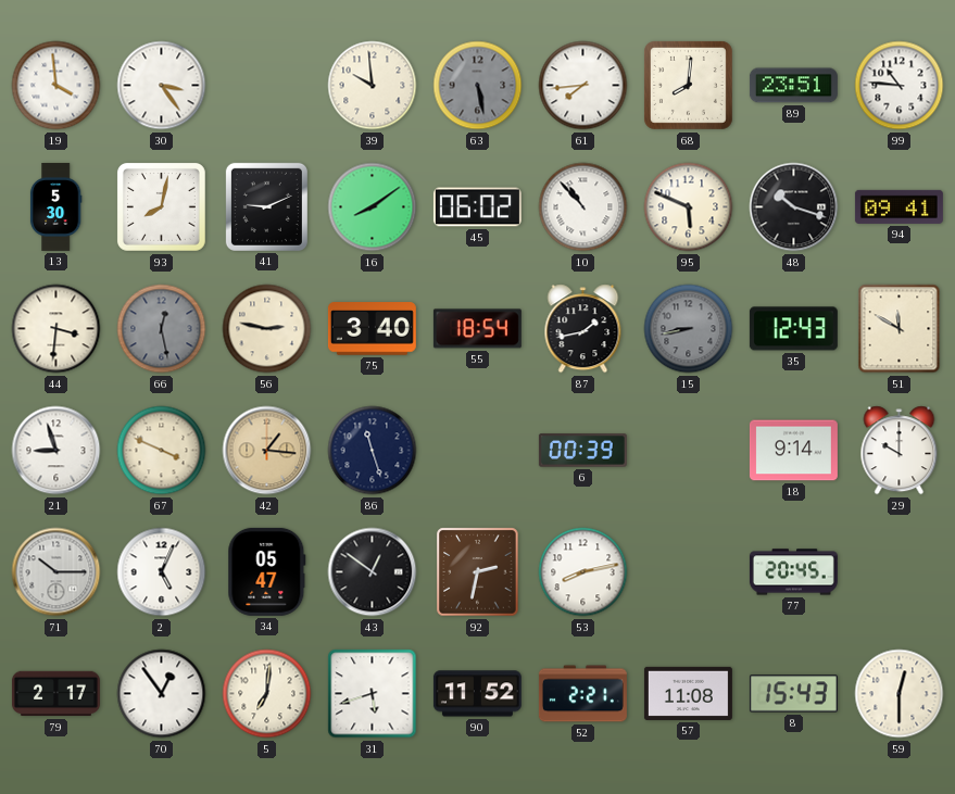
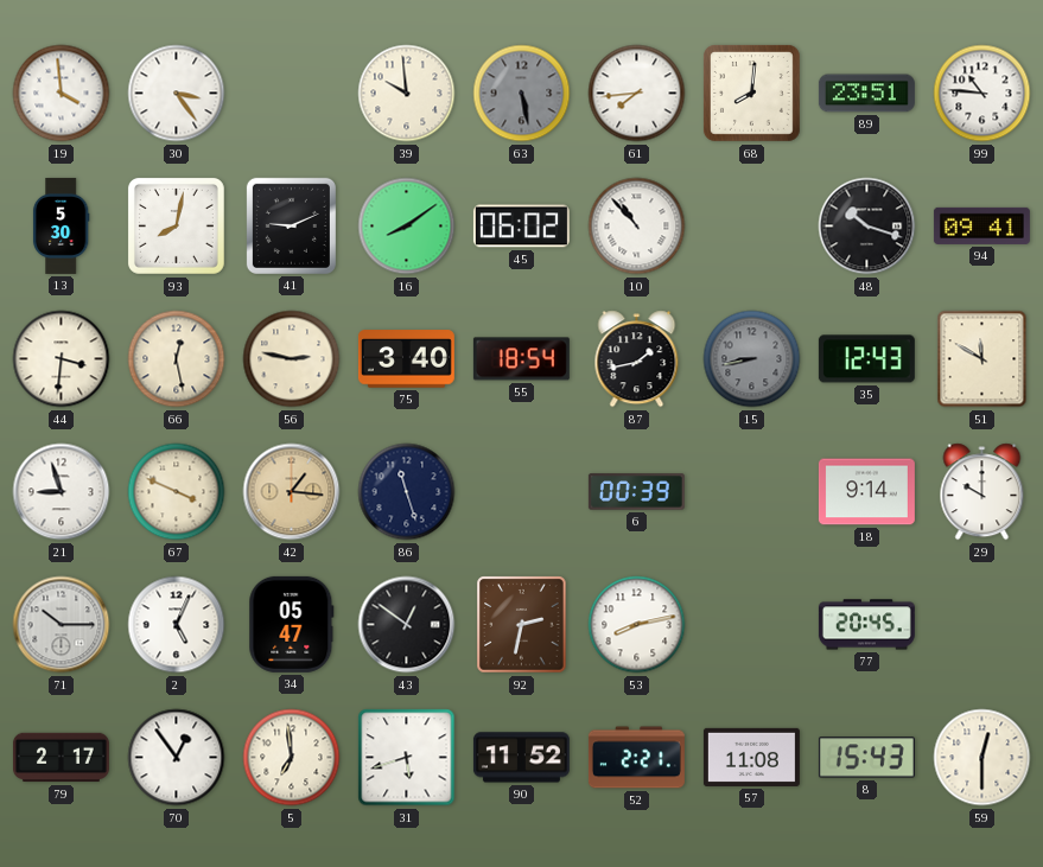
95: 5:49 -> none
66 dial: grey -> cream
5: 7:01 -> 6:59
